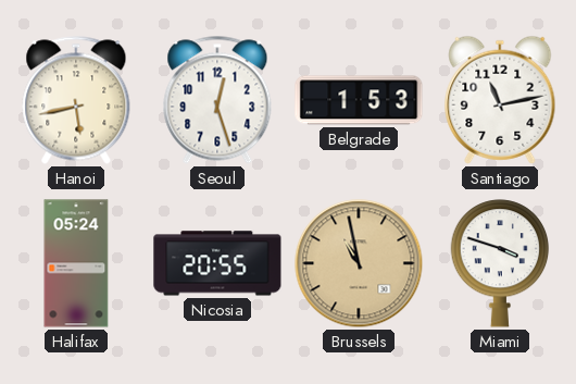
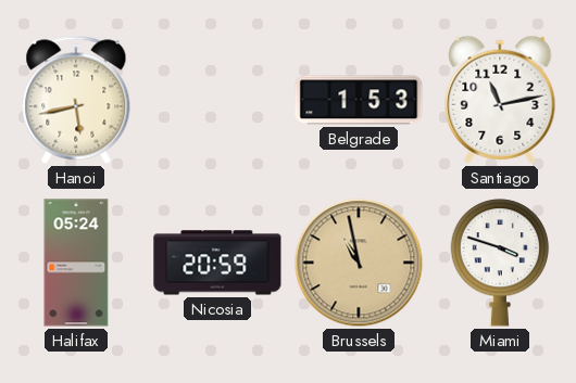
Seoul: 12:27 -> none
Nicosia: 20:55 -> 20:59
